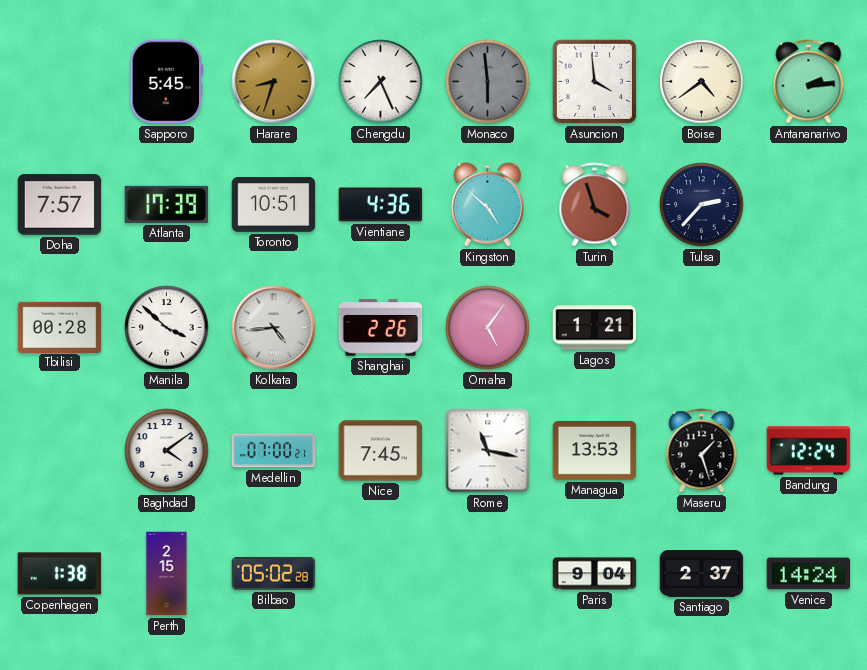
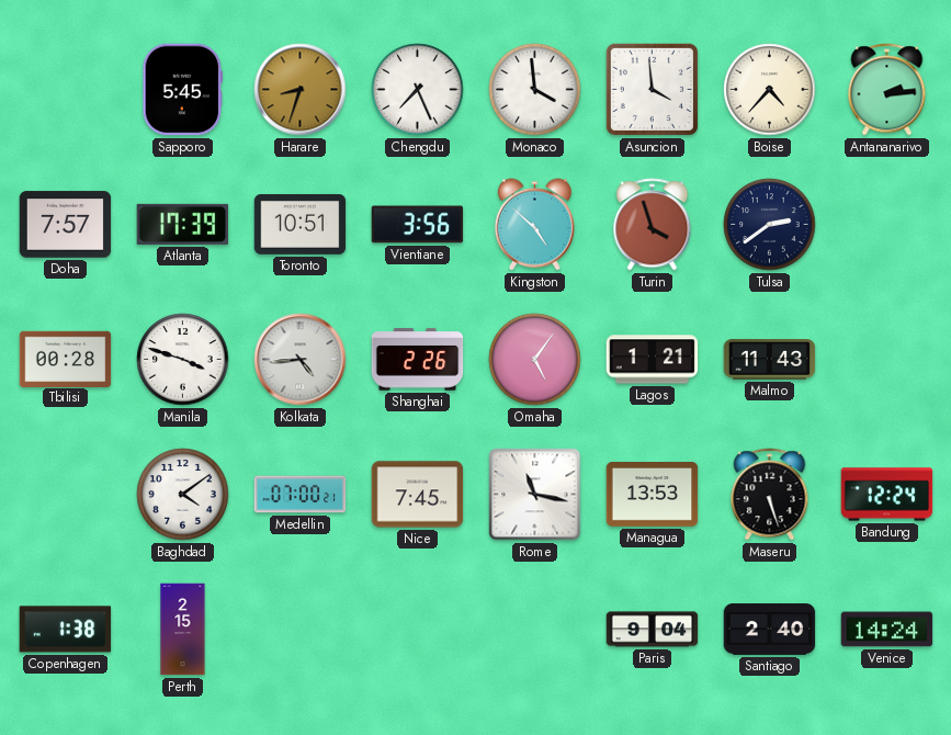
Monaco: 5:59 -> 3:59
Monaco dial: grey -> white
Boise: 4:39 -> 4:37
Vientiane: 4:36 -> 3:56
Tulsa: 2:37 -> 2:39
Manila: 3:52 -> 3:48
Malmo: none -> 11:43
Maseru: 1:27 -> 5:27
Bilbao: 05:02 -> none
Santiago: 2:37 -> 2:40
